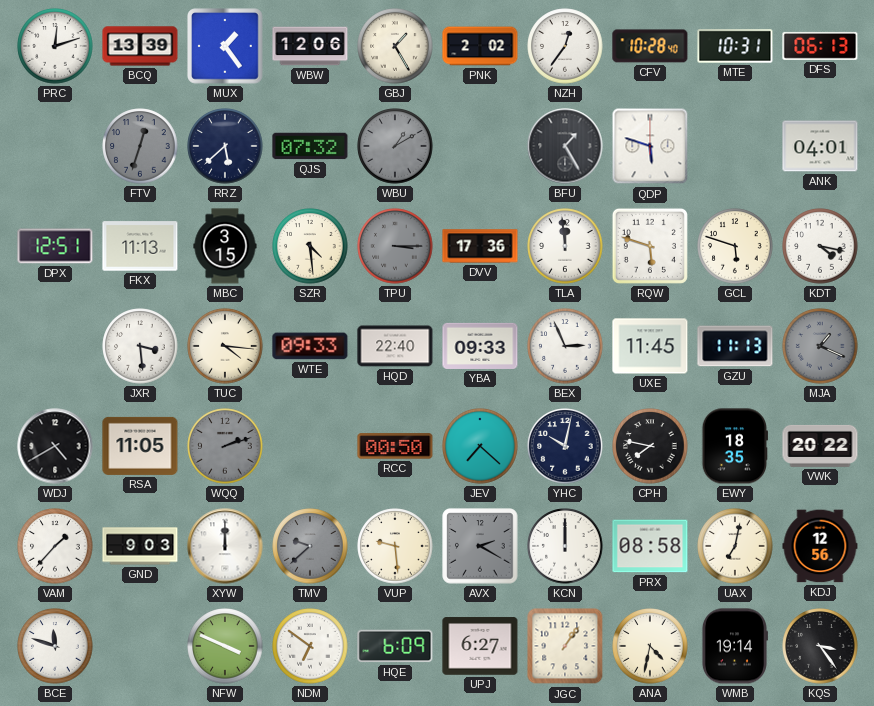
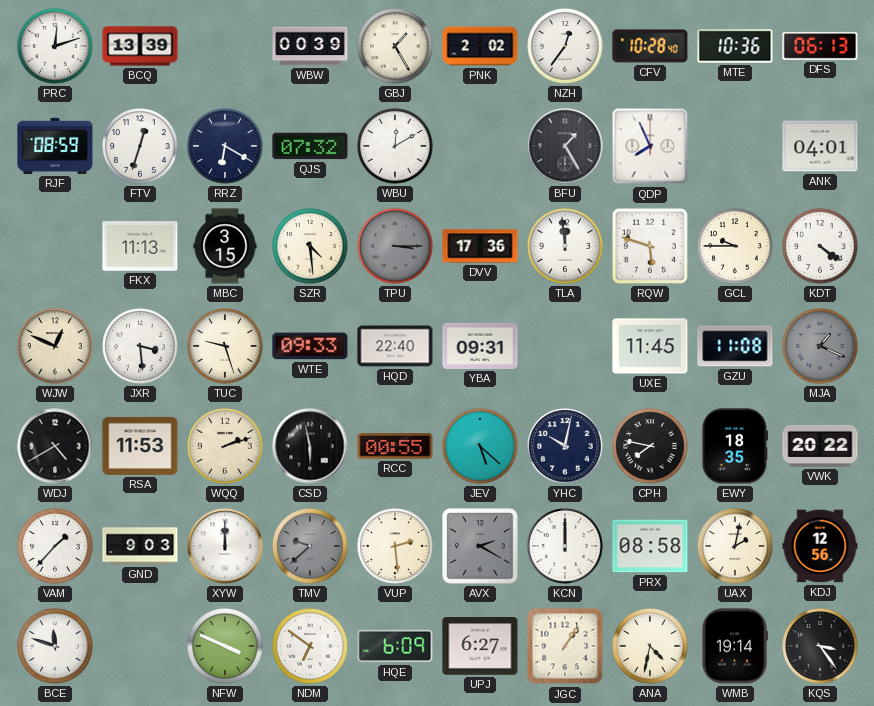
MUX: 1:24 -> none
WBW: 12:06 -> 00:39
MTE: 10:31 -> 10:36
RJF: none -> 08:59
FTV dial: grey -> white
RRZ: 5:38 -> 6:20
WBU: 1:10 -> 12:10
WBU dial: grey -> white
QDP: 5:48 -> 7:56
DPX: 12:51 -> none
GCL: 5:48 -> 9:45
KDT: 4:17 -> 4:21
WJW: none -> 12:49
TUC: 4:16 -> 9:27
YBA: 09:33 -> 09:31
BEX: 2:56 -> none
GZU: 11:13 -> 11:08
RSA: 11:05 -> 11:53
WQQ dial: grey -> cream
CSD: none -> 5:58
RCC: 00:50 -> 00:55
JEV: 7:22 -> 5:22
VUP: 9:29 -> 2:29
UAX: 7:02 -> 2:02
